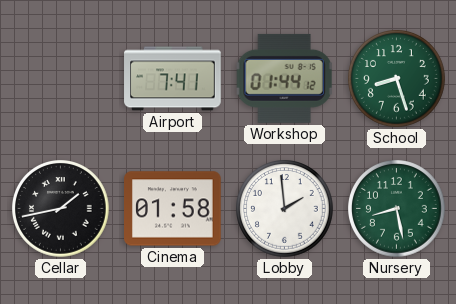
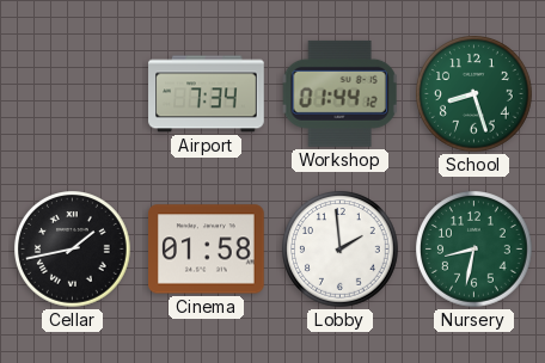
Airport: 7:41 -> 7:34
Nursery: 8:28 -> 8:32
